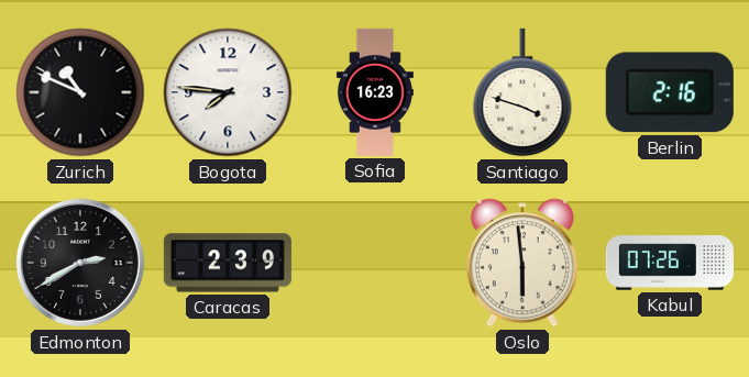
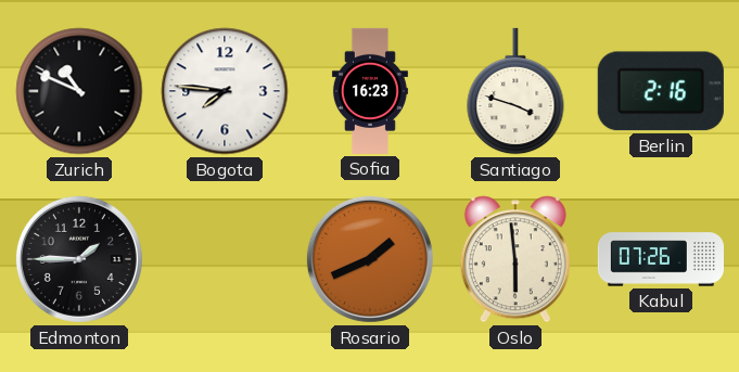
Edmonton: 2:40 -> 1:45
Caracas: 2:39 -> none
Rosario: none -> 1:41
